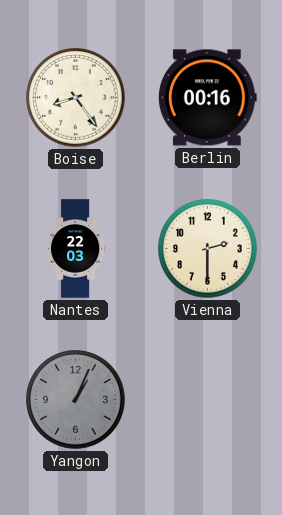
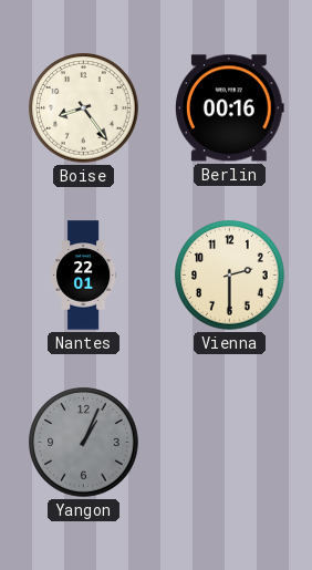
Nantes: 22:03 -> 22:01
